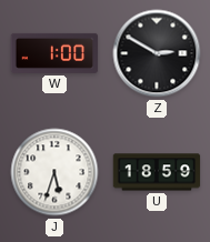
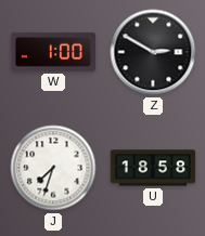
J: 5:33 -> 7:33
U: 18:59 -> 18:58
